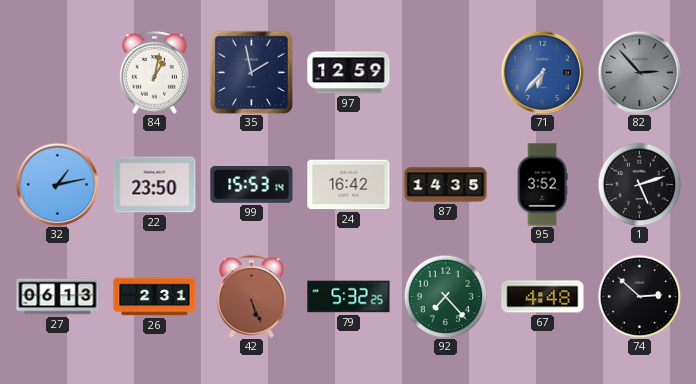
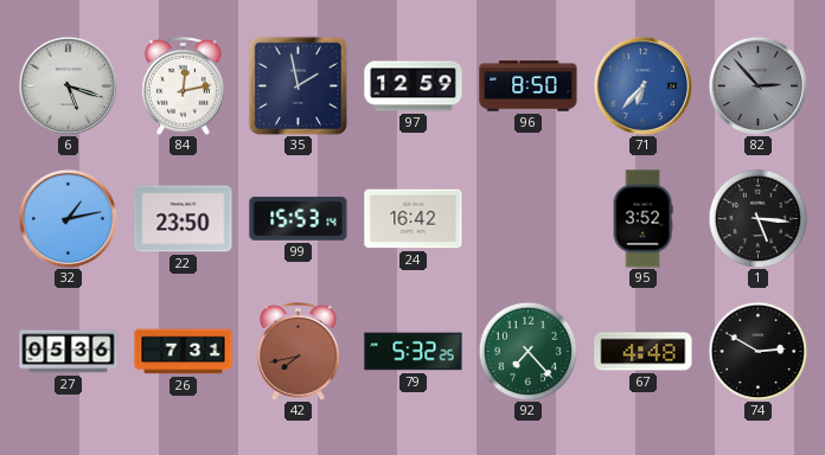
6: none -> 5:18
84: 1:02 -> 12:13
96: none -> 8:50
87: 14:35 -> none
1: 5:12 -> 5:16
27: 06:13 -> 05:36
26: 2:31 -> 7:31
42: 5:26 -> 7:43
74: 2:52 -> 2:50
